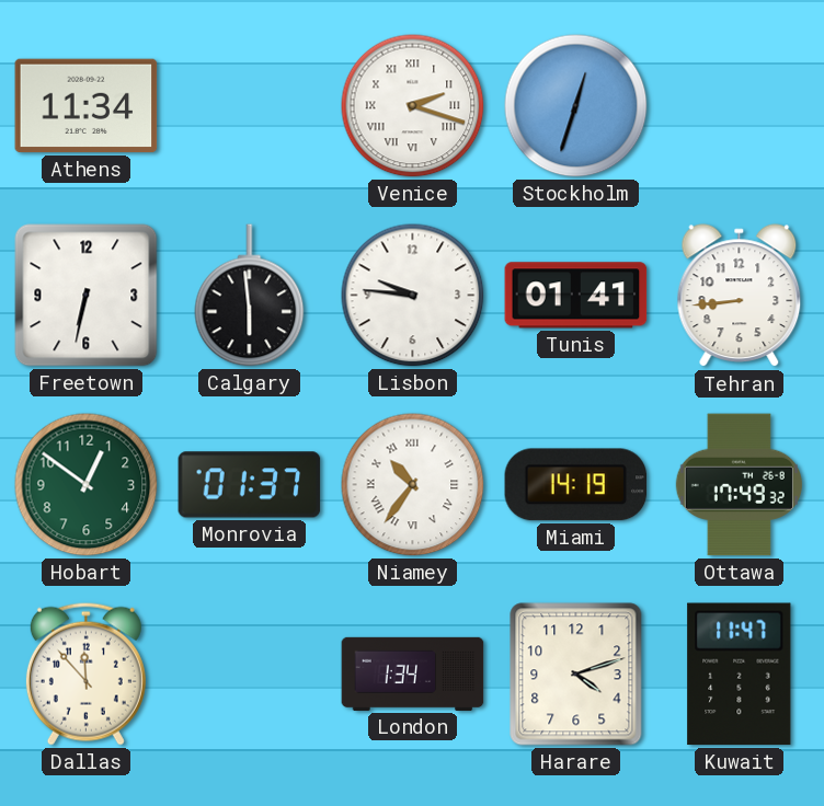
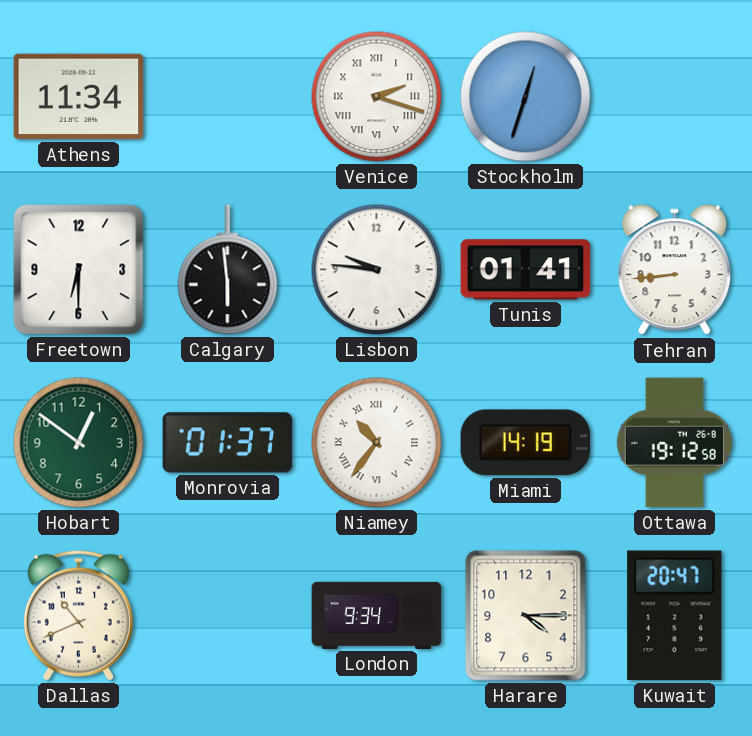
Freetown: 6:32 -> 6:30
Ottawa: 17:49 -> 19:12
Dallas: 11:53 -> 10:41
London: 1:34 -> 9:34
Harare: 4:12 -> 4:15
Kuwait: 11:47 -> 20:47
